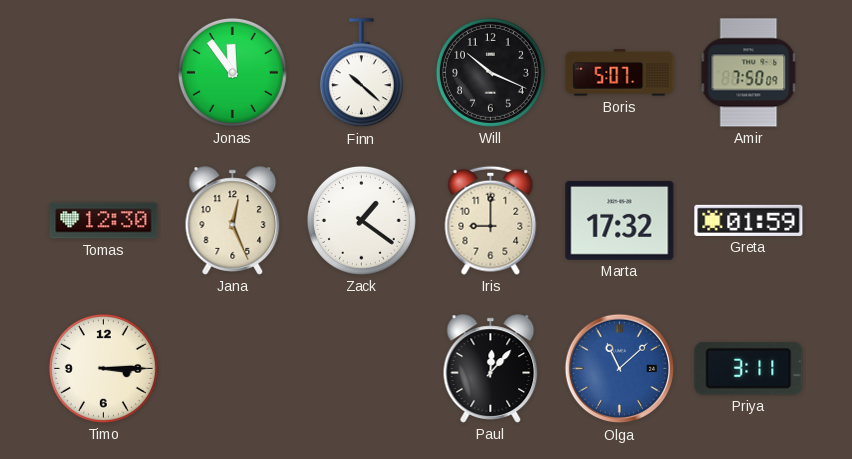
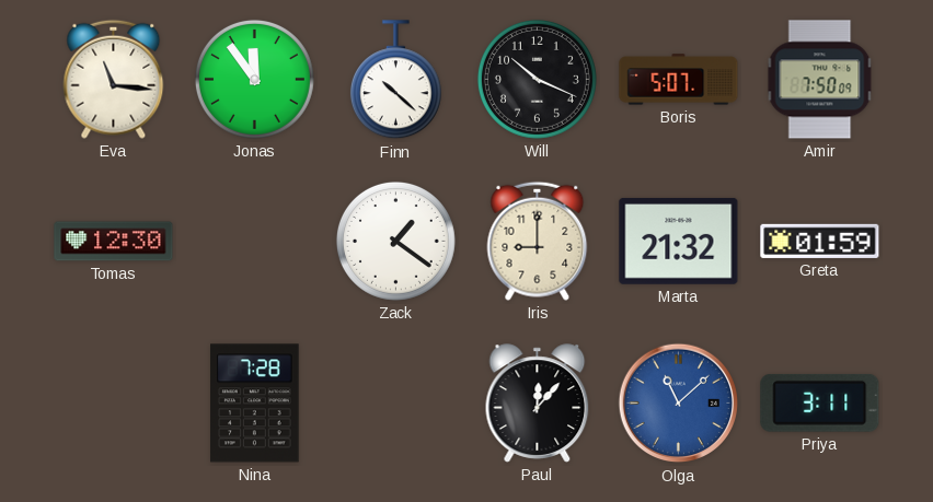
Eva: none -> 11:16
Jana: 12:26 -> none
Marta: 17:32 -> 21:32
Timo: 3:15 -> none
Nina: none -> 7:28
